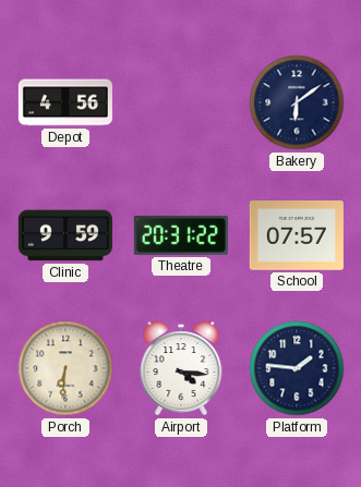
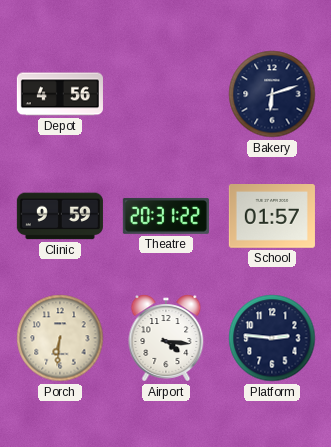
Bakery: 6:09 -> 6:12
School: 07:57 -> 01:57
Platform: 1:46 -> 2:46
